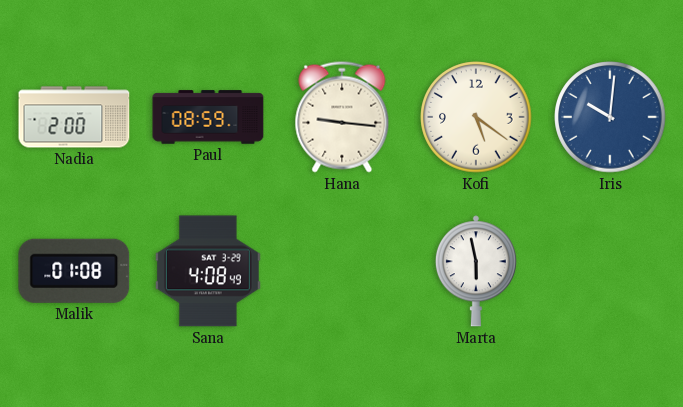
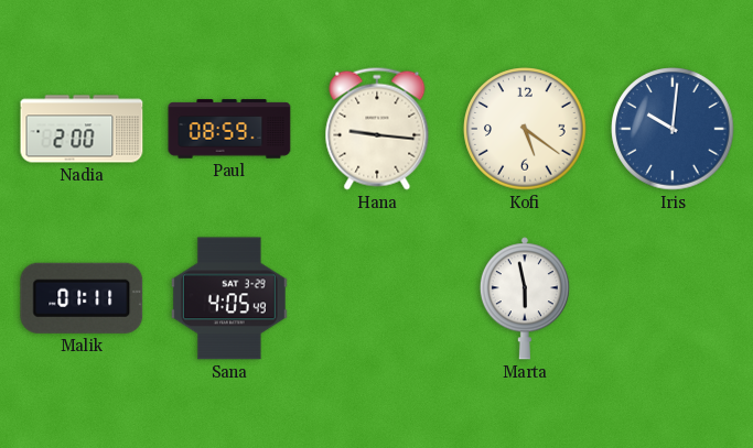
Malik: 01:08 -> 01:11
Sana: 4:08 -> 4:05
